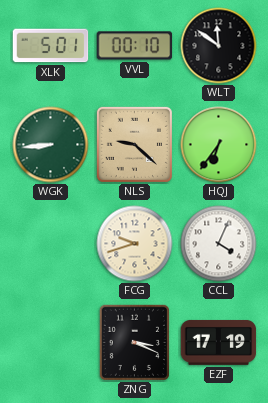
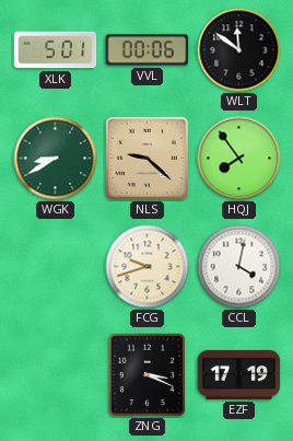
VVL: 00:10 -> 00:06
WGK: 8:44 -> 8:40
HQJ: 6:36 -> 7:54
CCL: 4:04 -> 4:02
